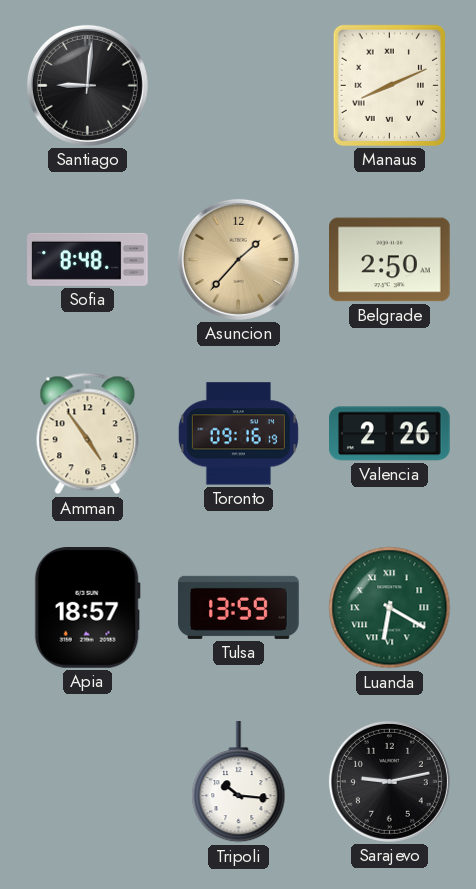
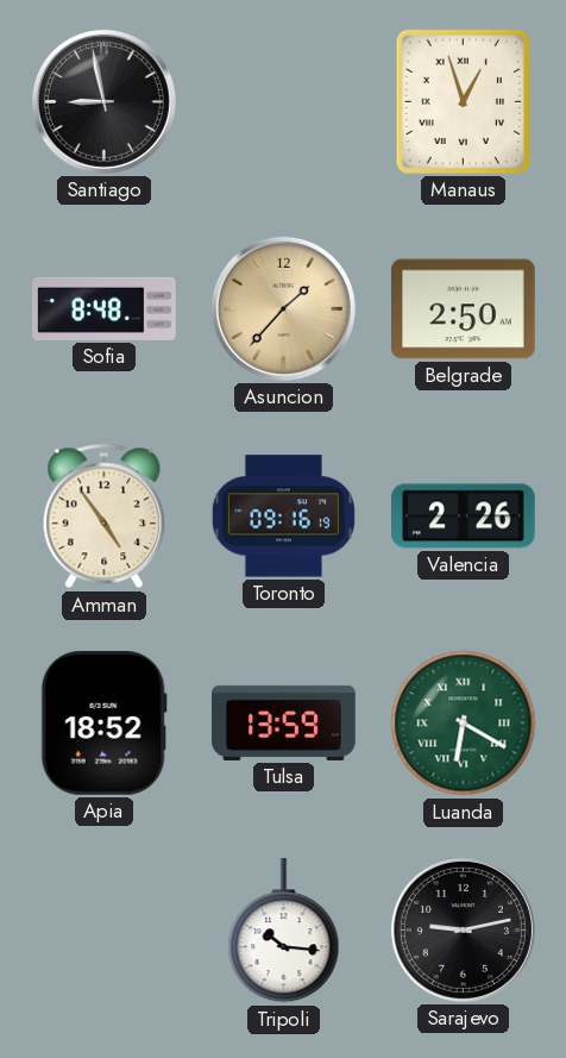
Santiago: 9:01 -> 8:58
Manaus: 8:11 -> 12:57
Apia: 18:57 -> 18:52
